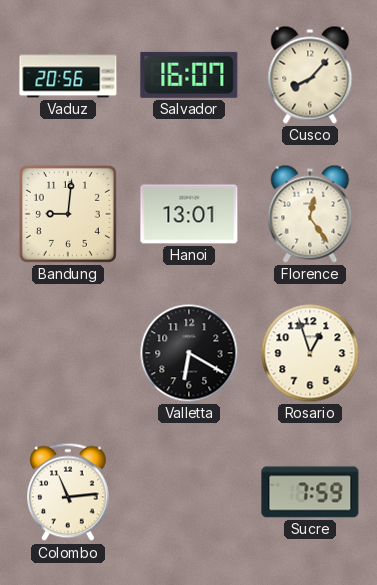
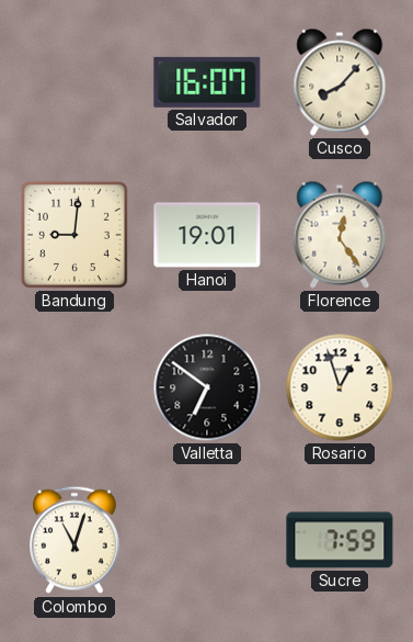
Vaduz: 20:56 -> none
Hanoi: 13:01 -> 19:01
Valletta: 6:20 -> 6:51
Colombo: 11:14 -> 11:03
